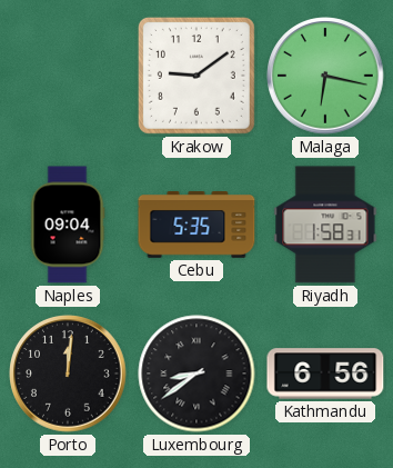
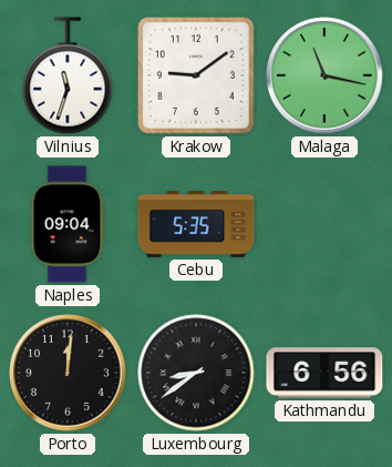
Vilnius: none -> 11:33
Malaga: 6:17 -> 11:17
Riyadh: 1:58 -> none
